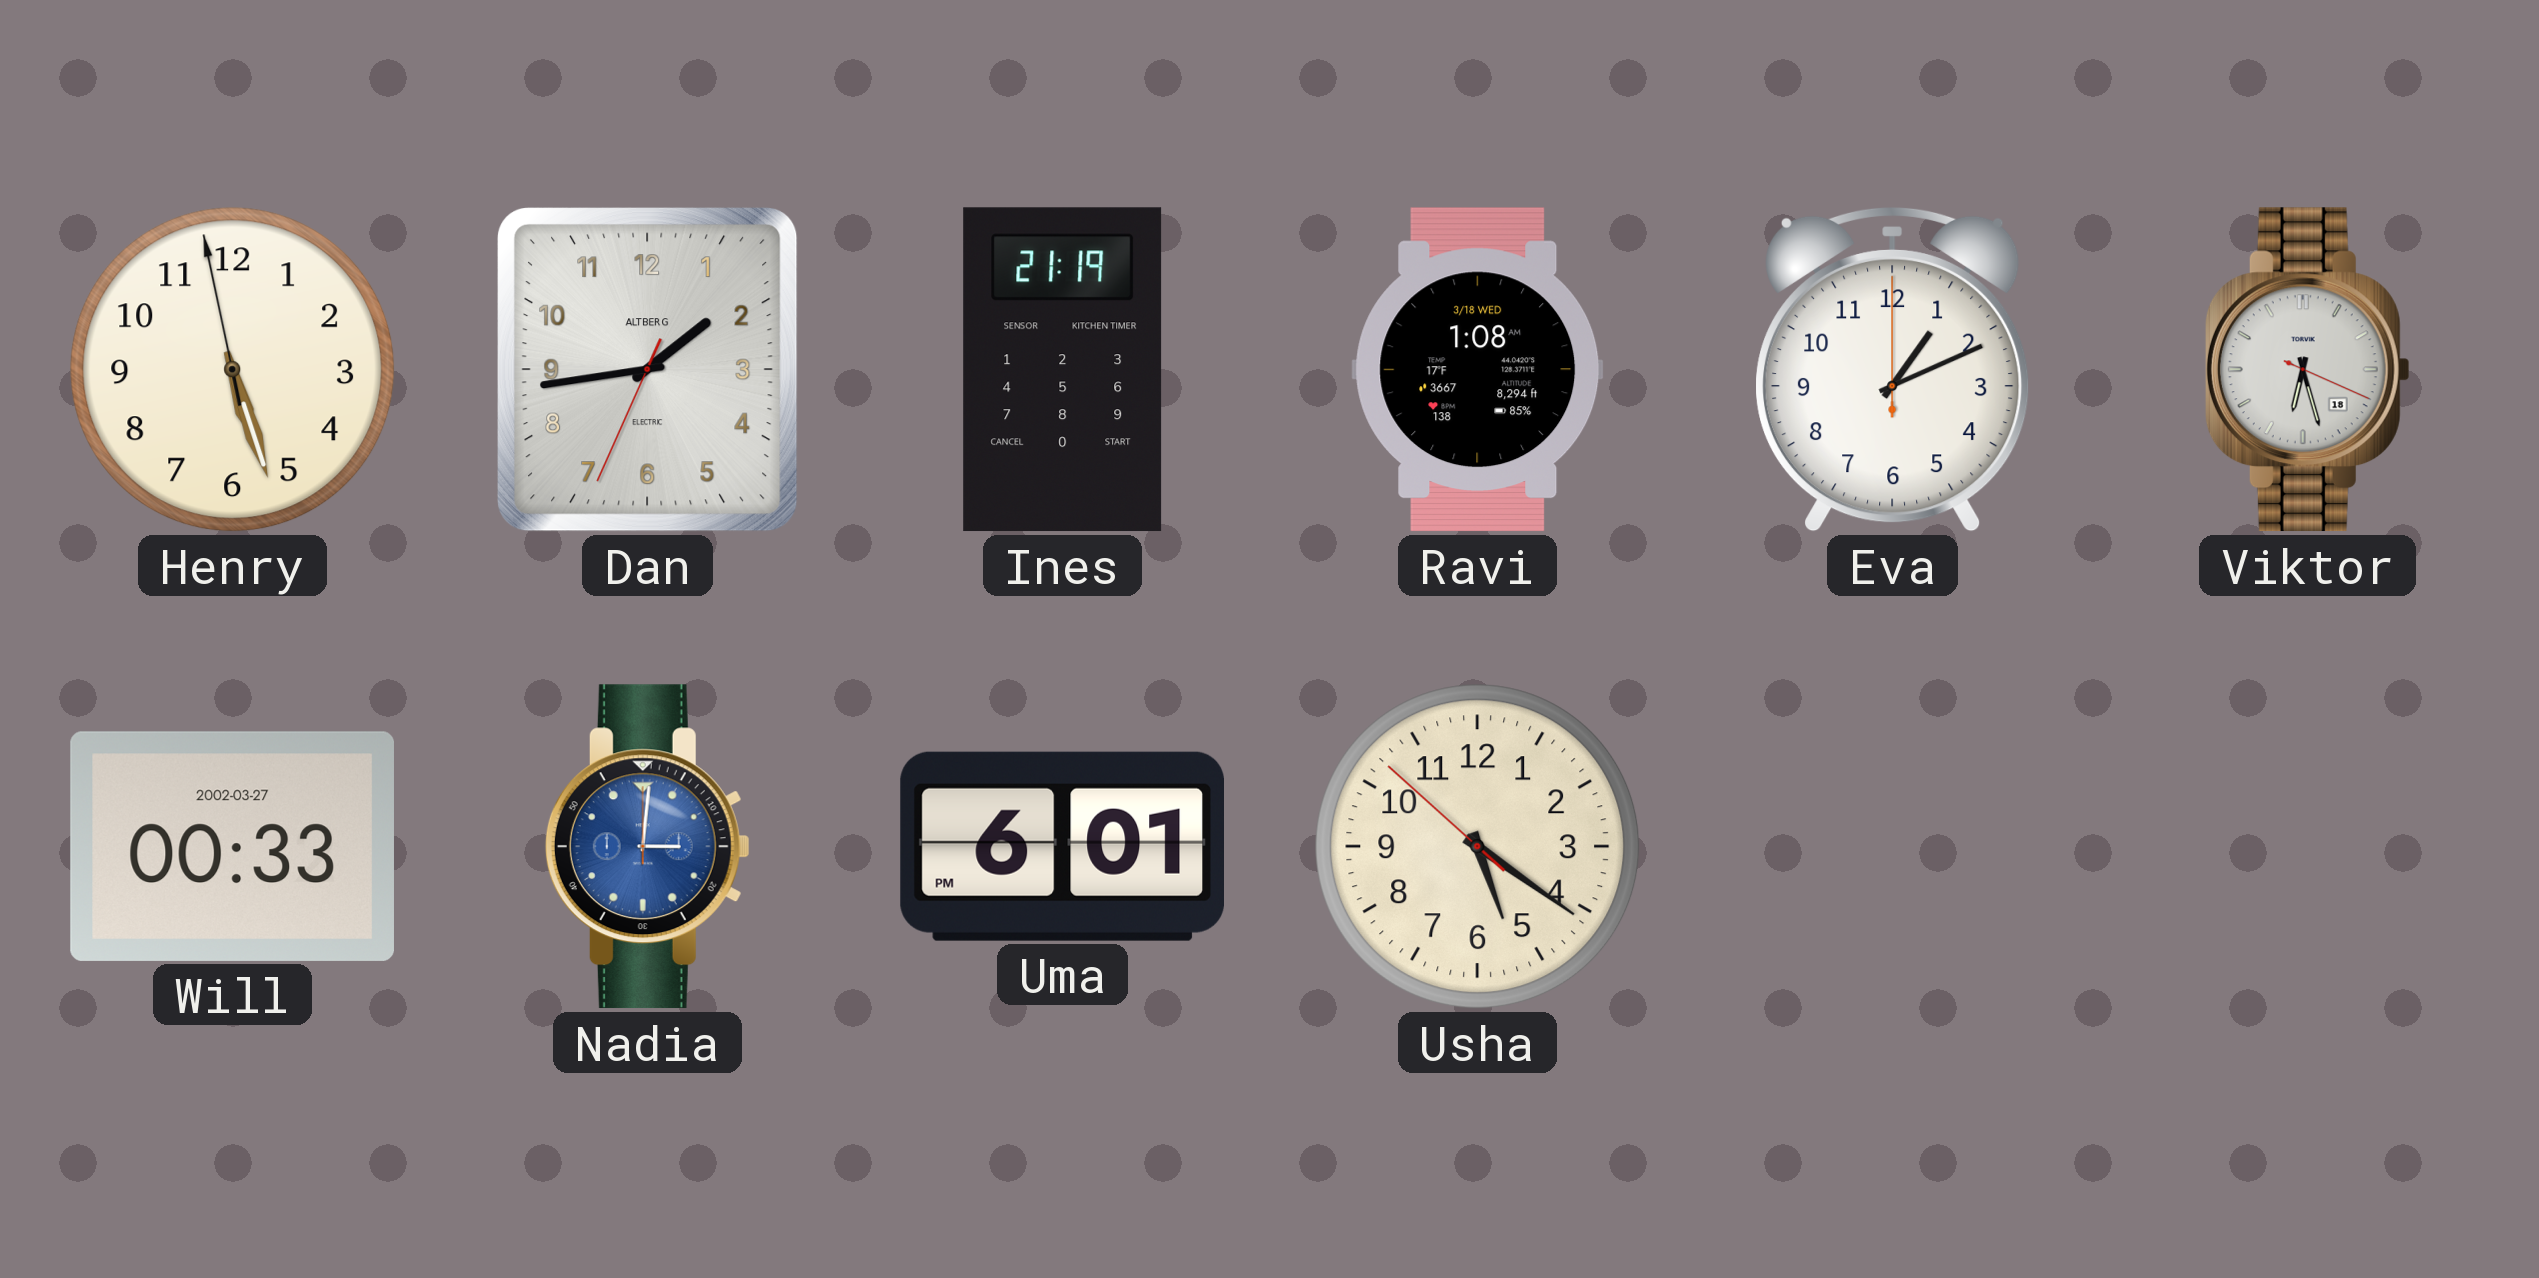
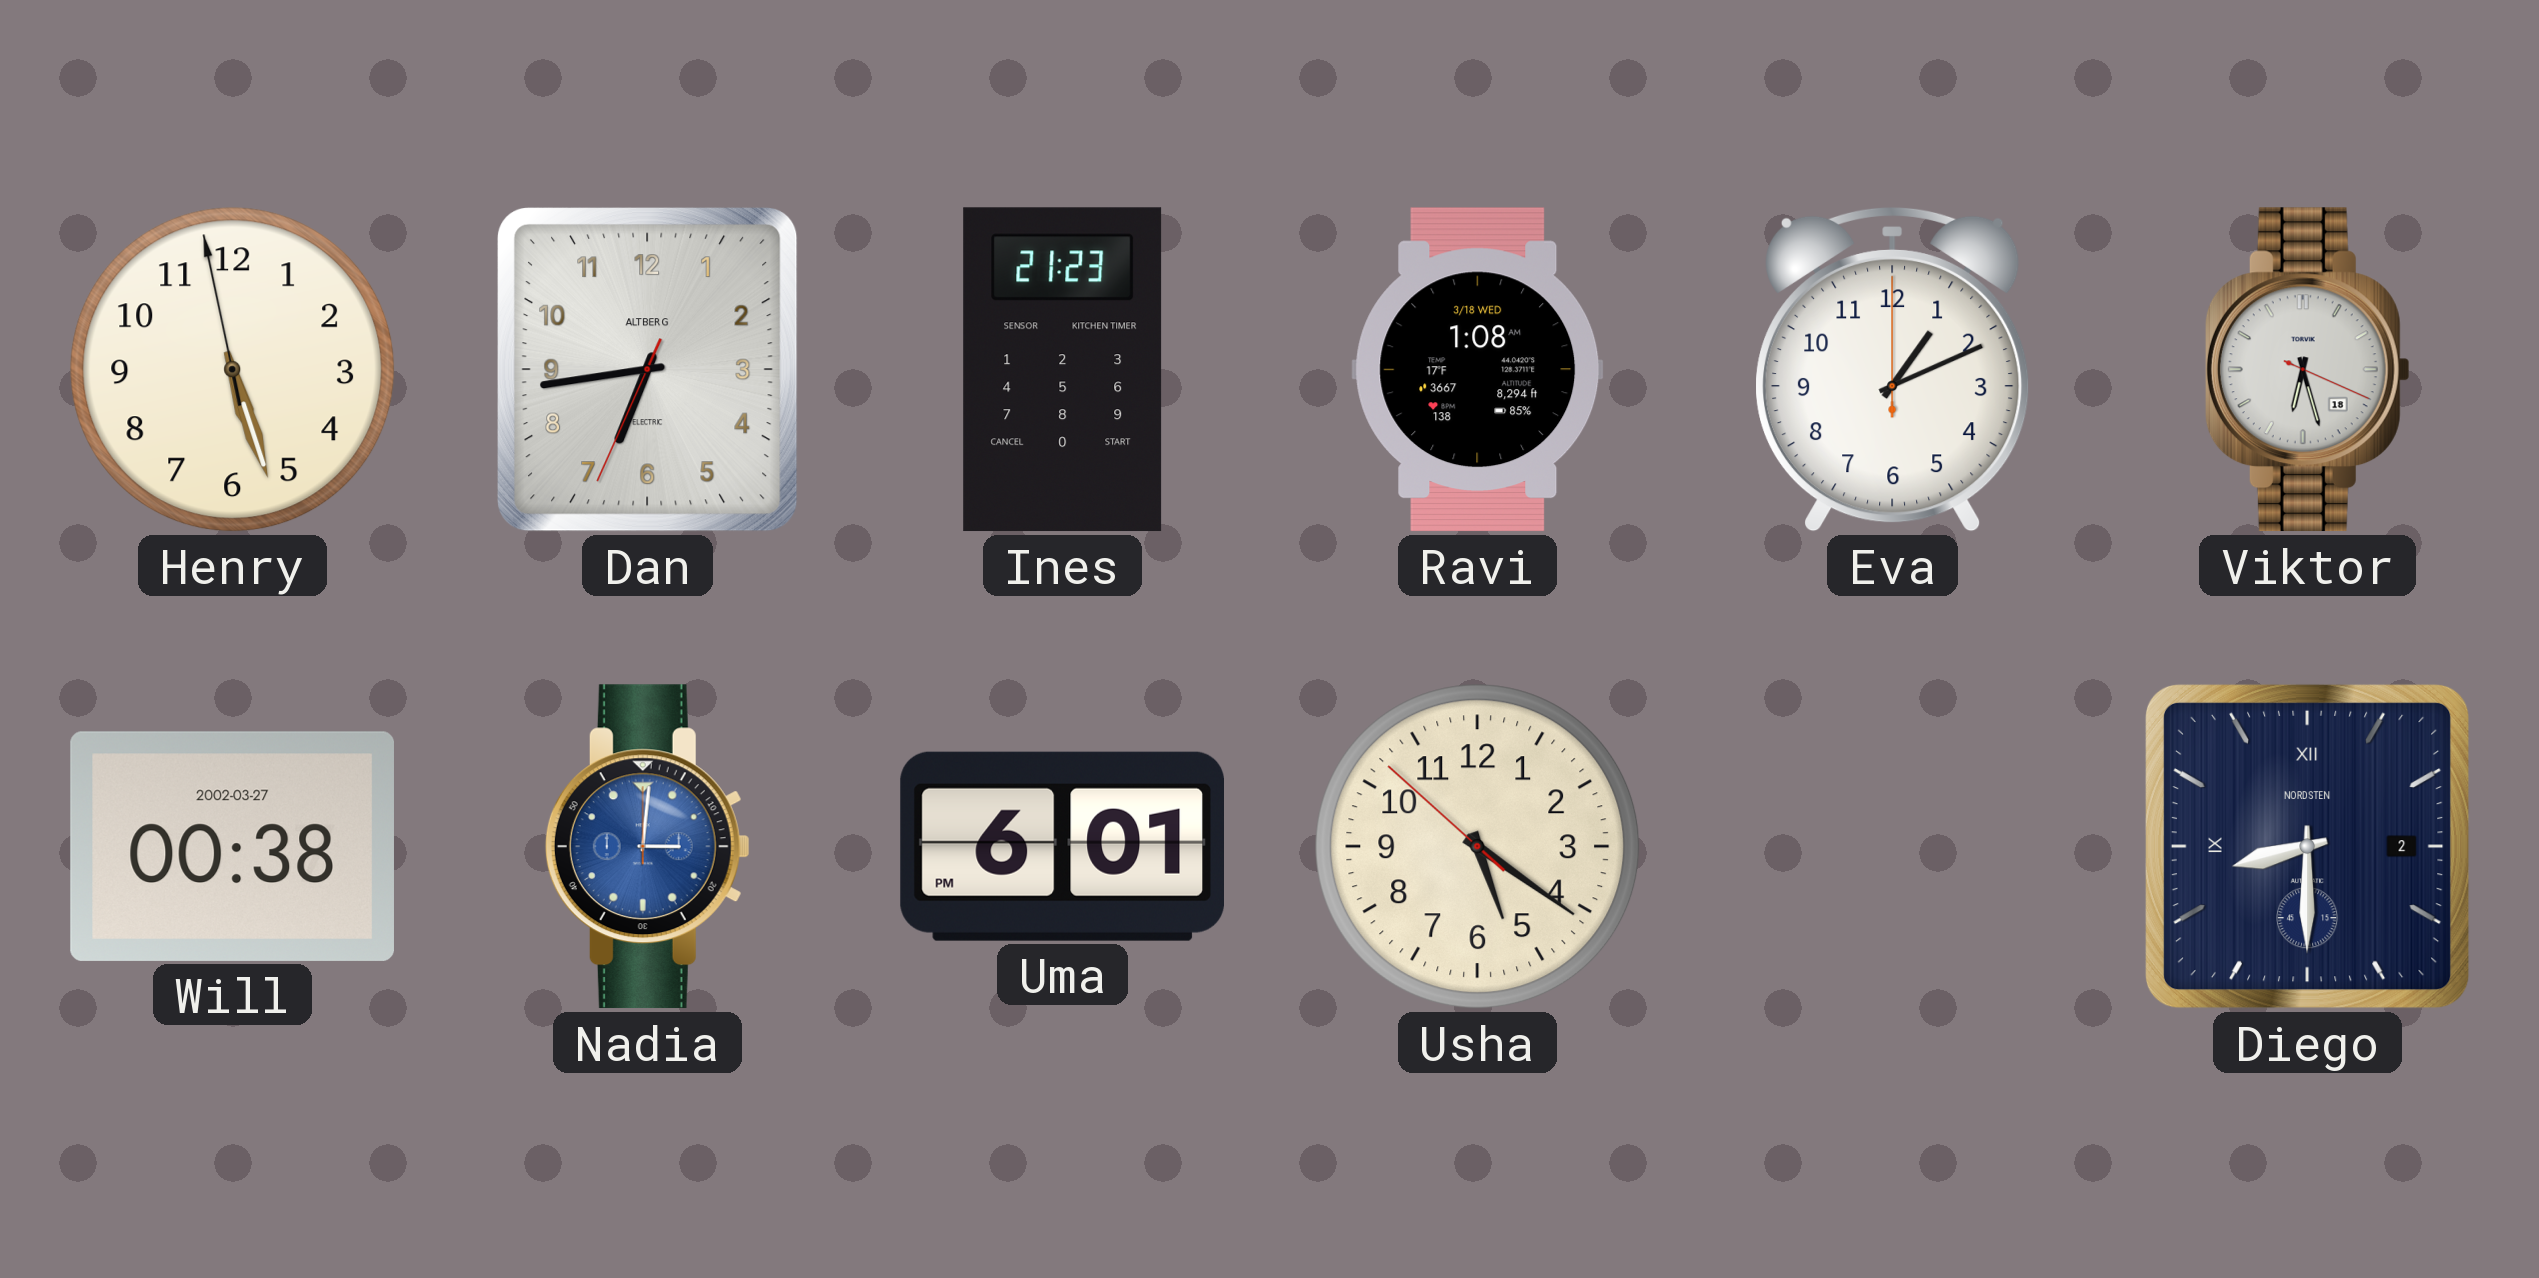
Dan: 1:43 -> 6:43
Ines: 21:19 -> 21:23
Will: 00:33 -> 00:38
Diego: none -> 8:30
